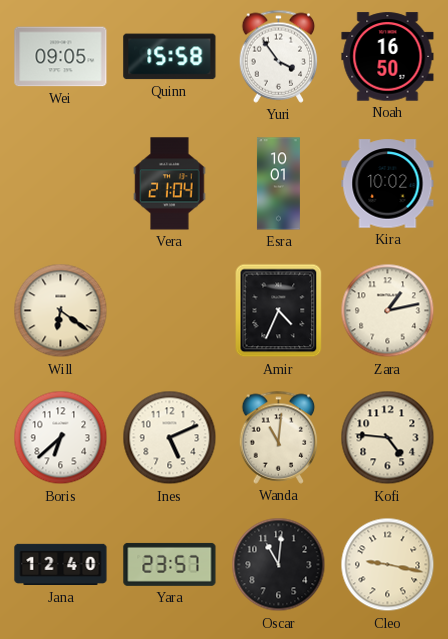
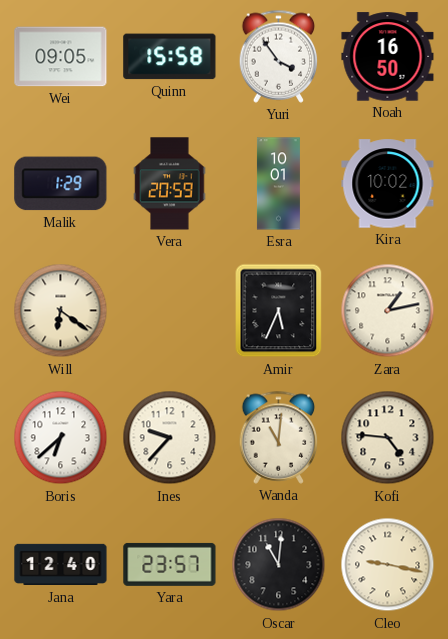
Malik: none -> 1:29
Vera: 21:04 -> 20:59
Amir: 4:34 -> 5:34
Ines: 5:11 -> 9:37
